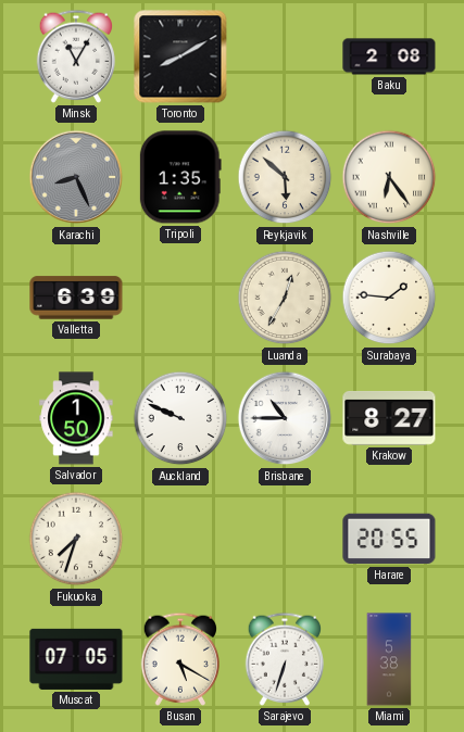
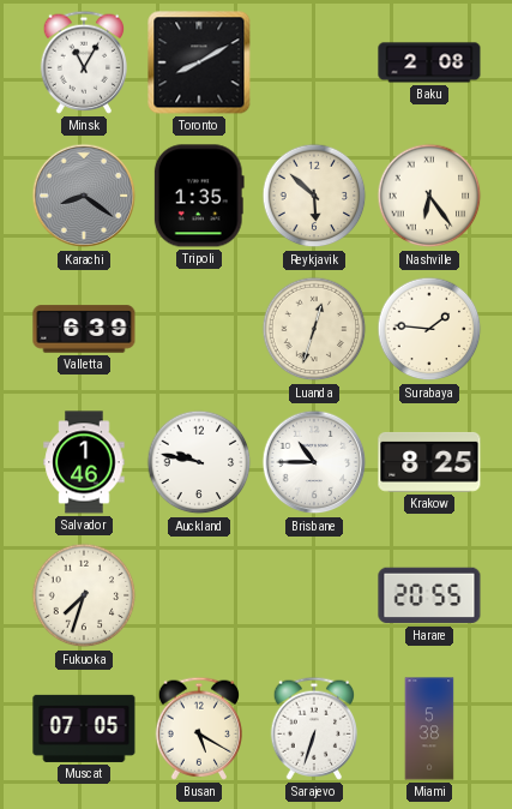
Karachi: 8:26 -> 8:21
Luanda: 12:35 -> 12:33
Salvador: 1:50 -> 1:46
Auckland: 9:49 -> 9:47
Krakow: 8:27 -> 8:25
